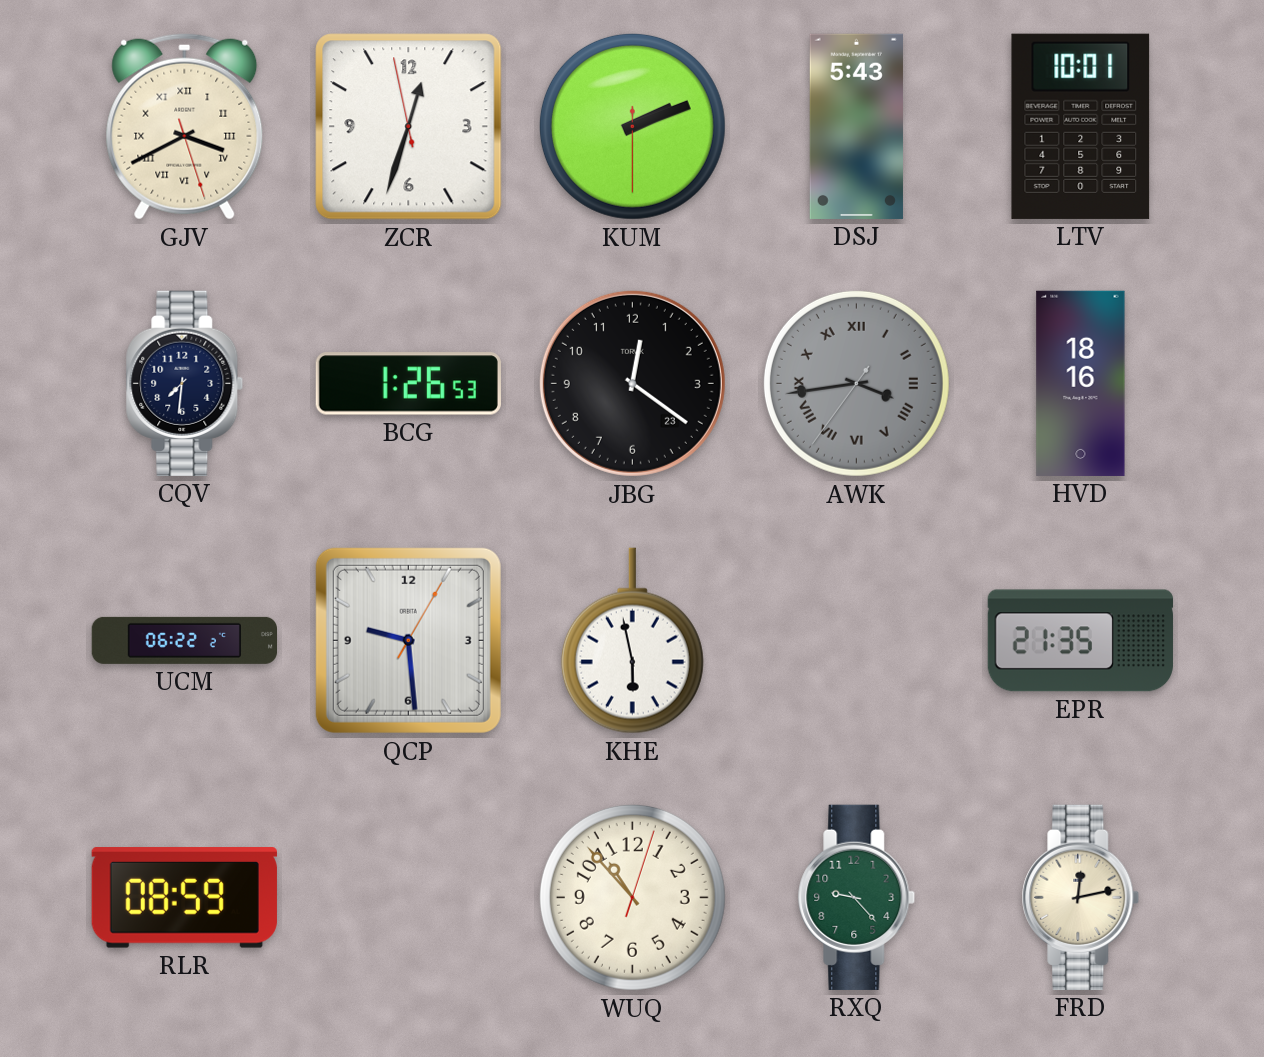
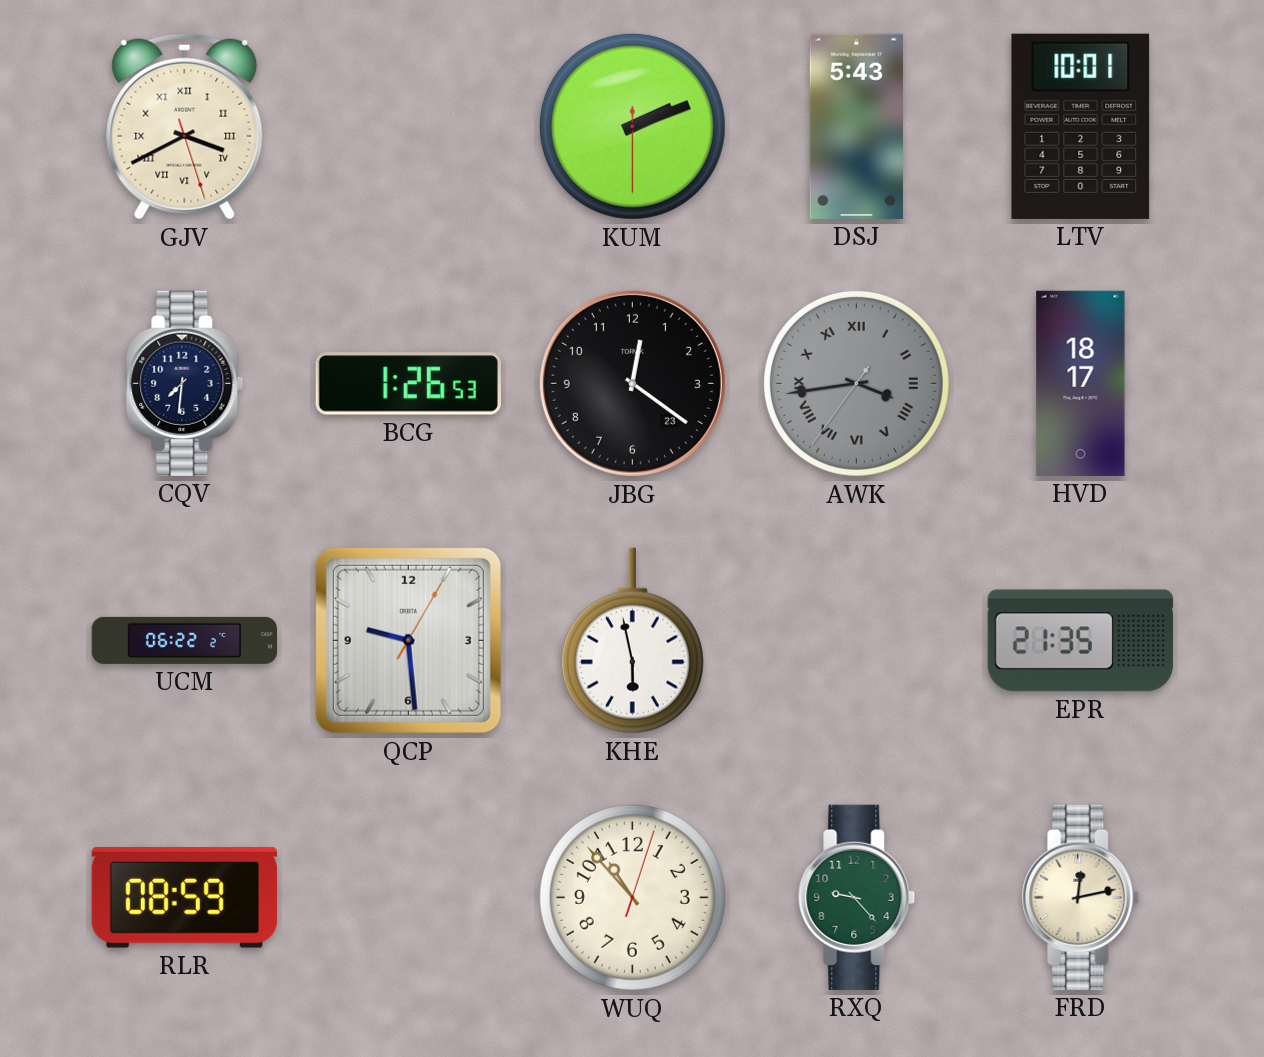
ZCR: 12:32 -> none
HVD: 18:16 -> 18:17
